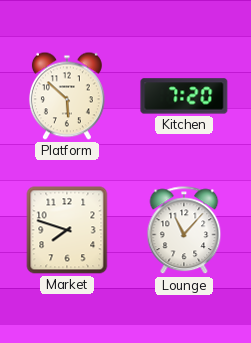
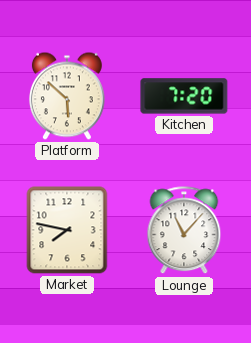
Market: 7:48 -> 7:47
